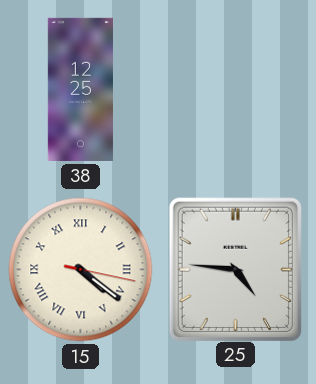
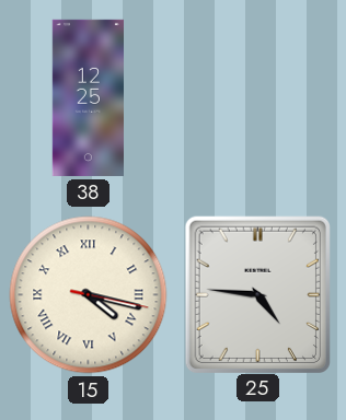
15: 4:21 -> 4:17
